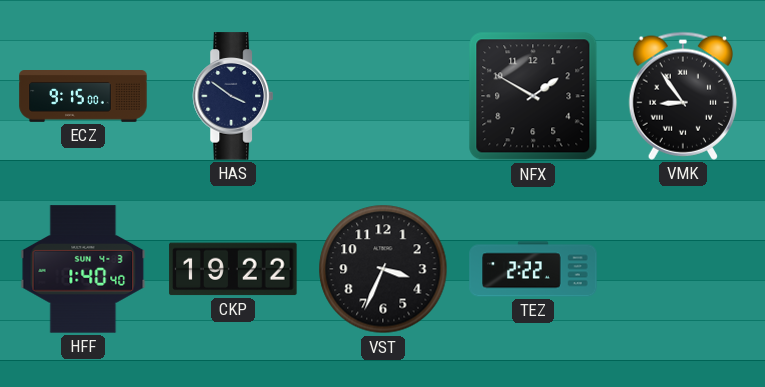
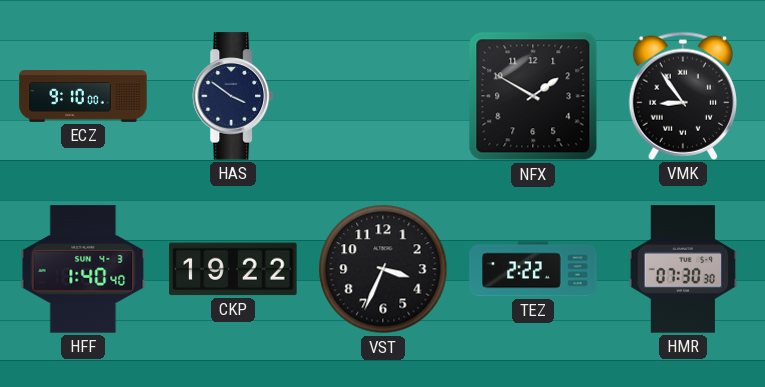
ECZ: 9:15 -> 9:10
HMR: none -> 07:30
